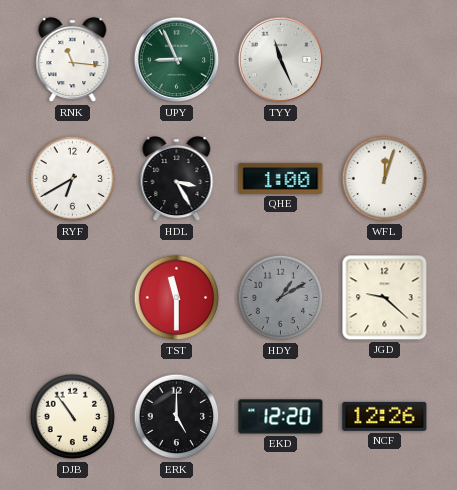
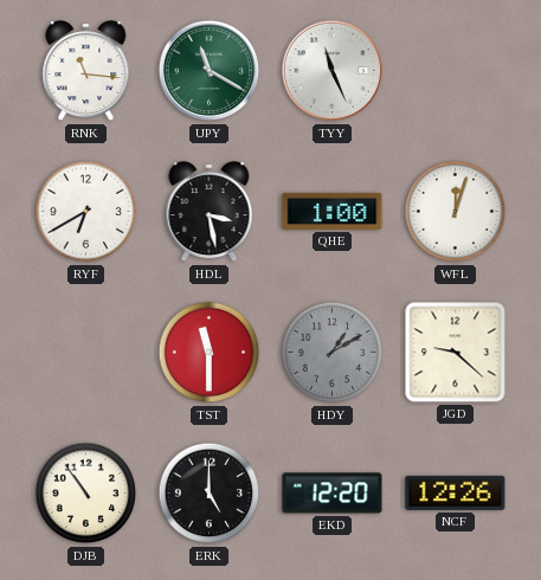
UPY: 8:56 -> 11:20
HDL: 3:25 -> 3:28
